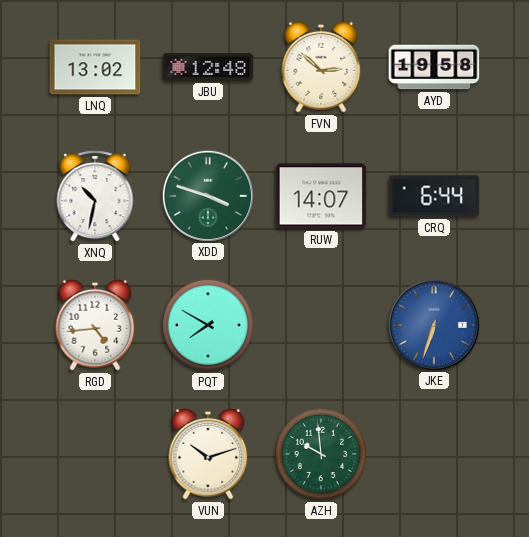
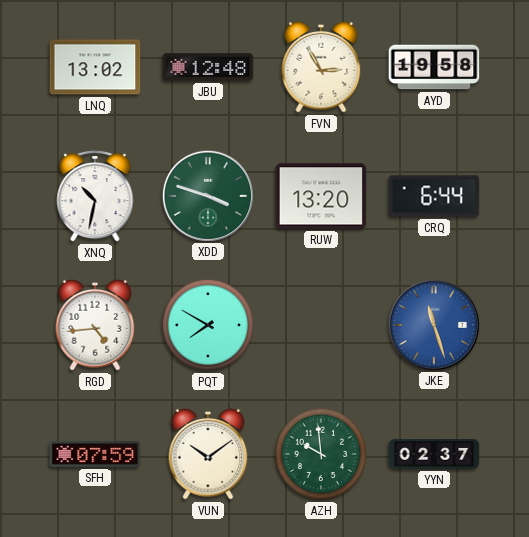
FVN: 2:52 -> 2:55
RUW: 14:07 -> 13:20
JKE: 6:33 -> 11:27
SFH: none -> 07:59
VUN: 10:12 -> 10:09
YYN: none -> 02:37
